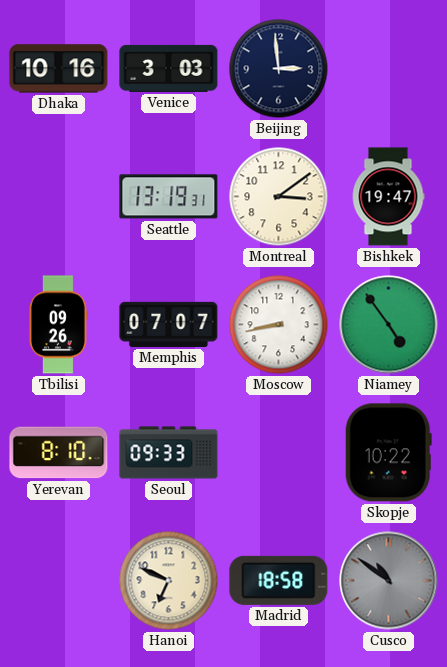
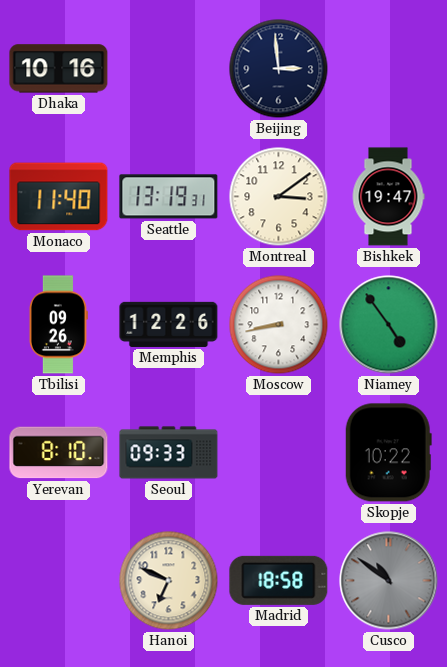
Venice: 3:03 -> none
Monaco: none -> 11:40
Memphis: 07:07 -> 12:26
